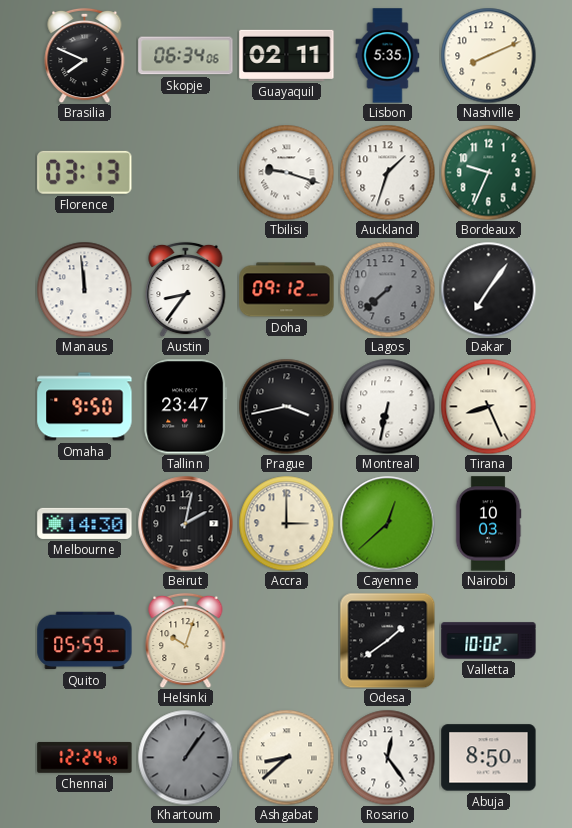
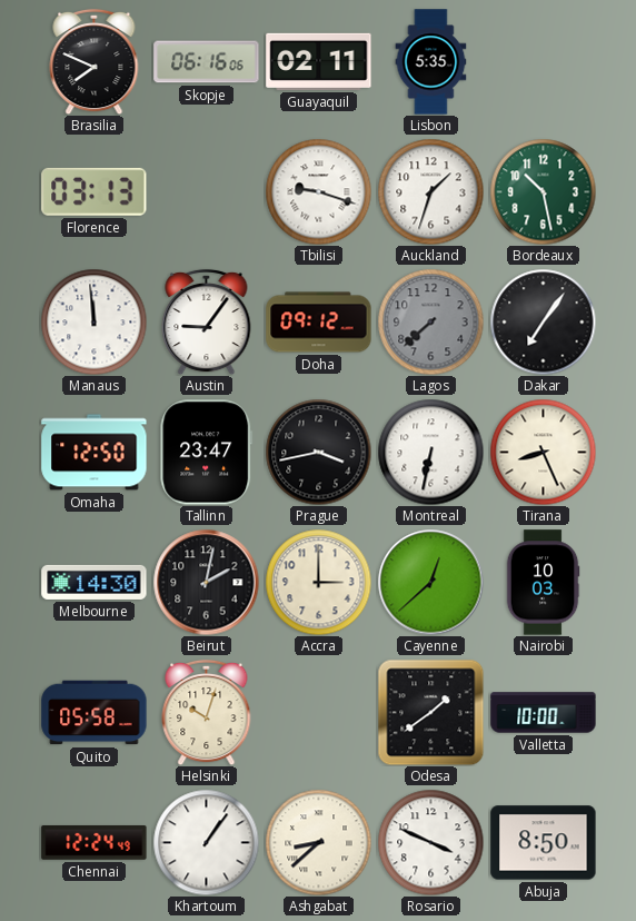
Skopje: 06:34 -> 06:16
Nashville: 8:11 -> none
Bordeaux: 9:34 -> 10:28
Austin: 8:36 -> 9:06
Omaha: 9:50 -> 12:50
Quito: 05:59 -> 05:58
Valletta: 10:02 -> 10:00
Khartoum dial: grey -> white
Rosario: 12:24 -> 3:49
